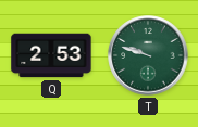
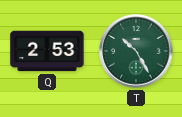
T: 9:48 -> 10:25
